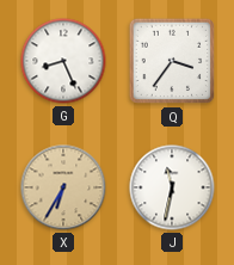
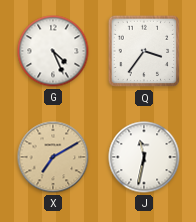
G: 8:26 -> 4:26
X: 6:35 -> 7:10
